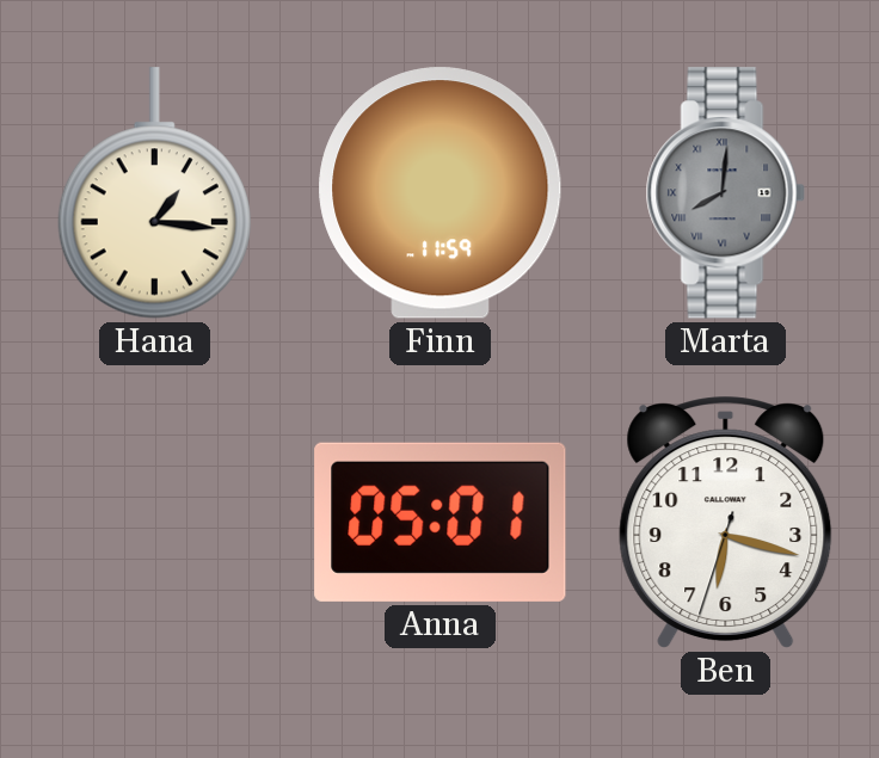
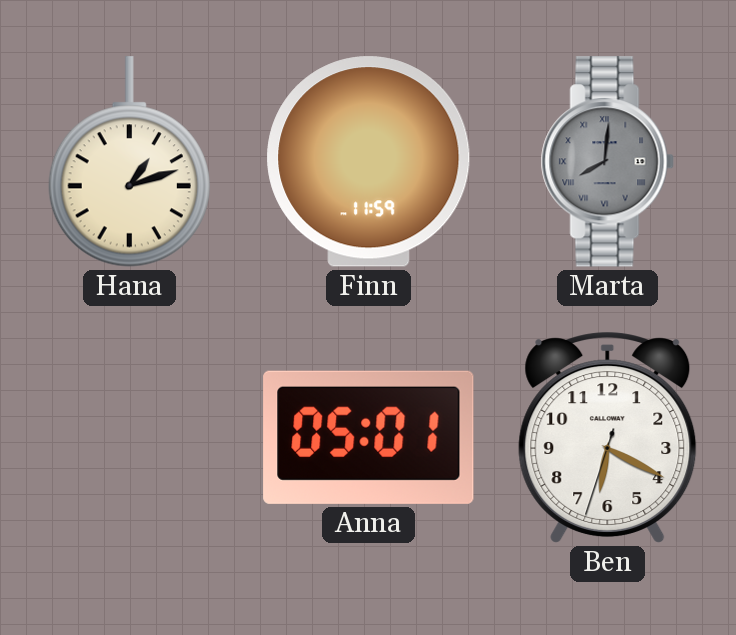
Hana: 1:16 -> 1:12
Ben: 6:17 -> 6:19
